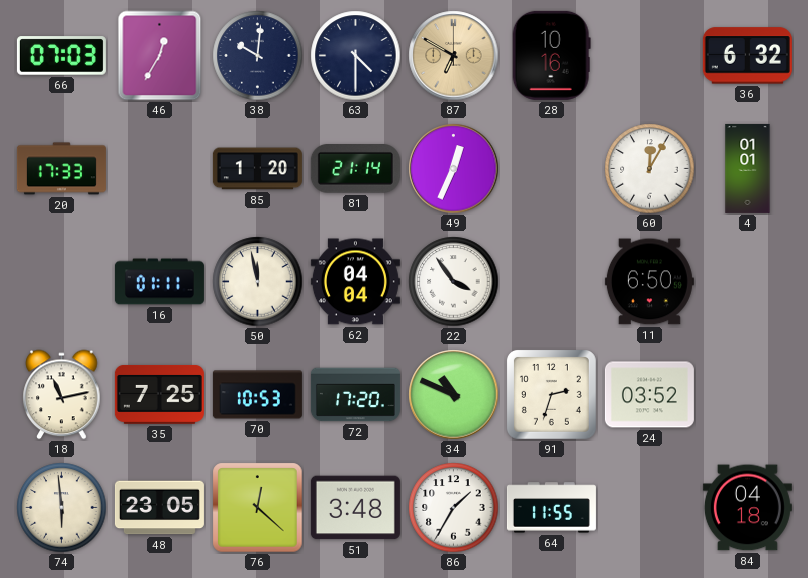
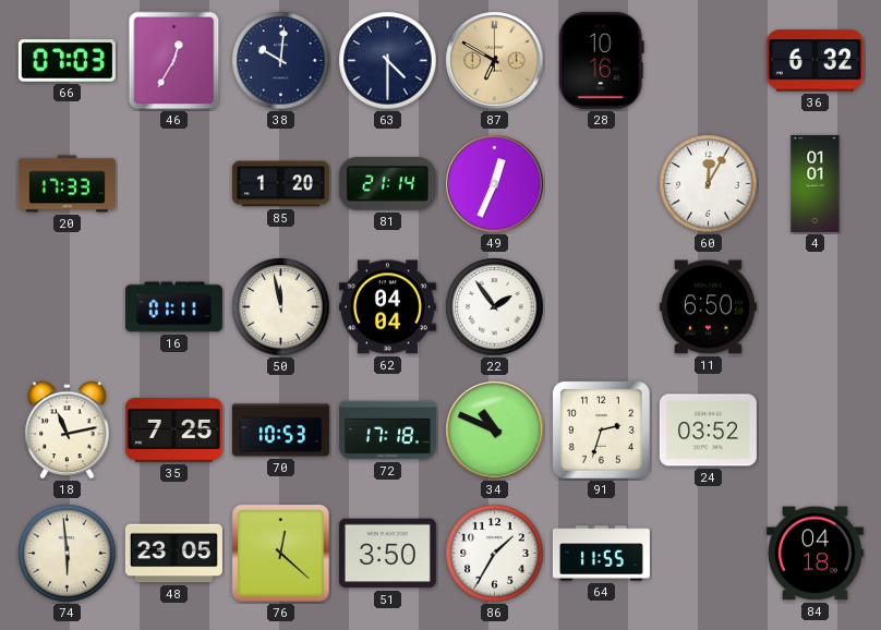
22: 3:54 -> 1:54
72: 17:20 -> 17:18
51: 3:48 -> 3:50
